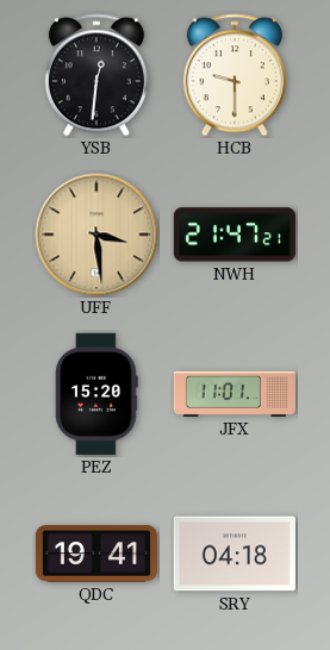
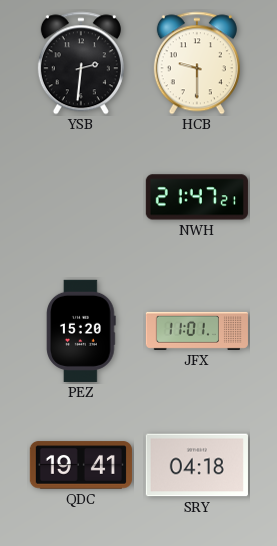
YSB: 12:31 -> 2:31
UFF: 3:29 -> none
